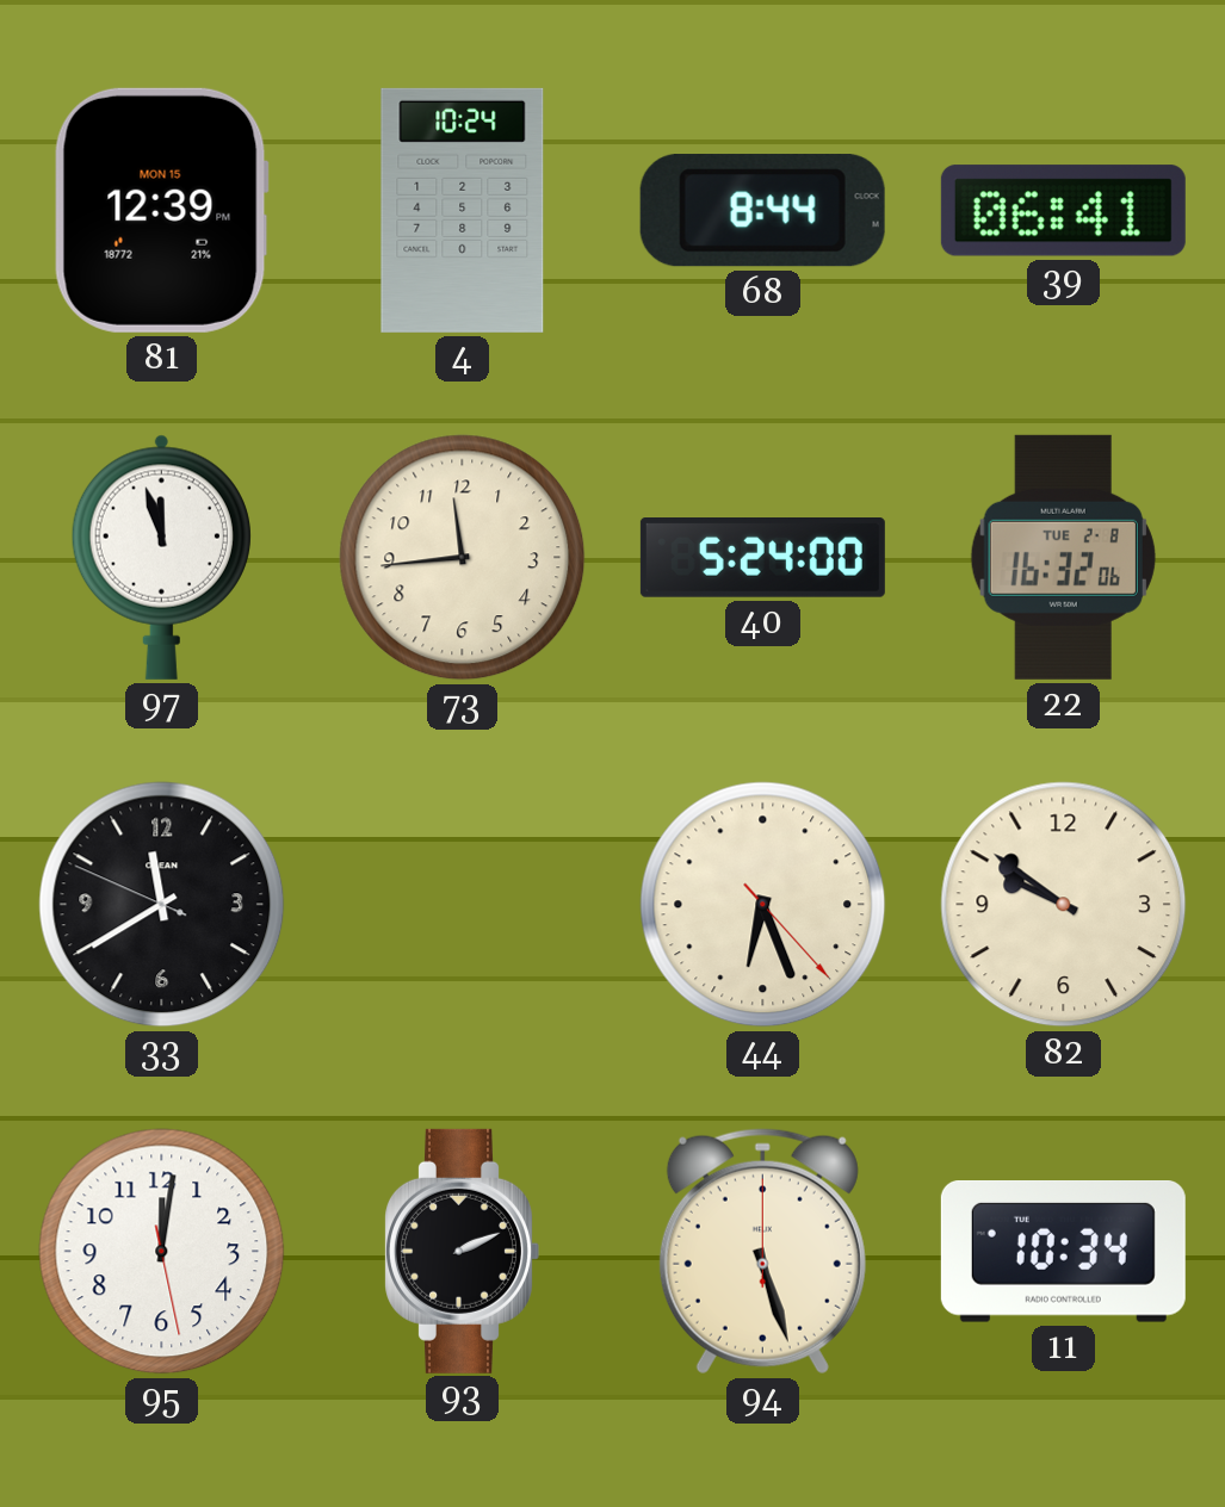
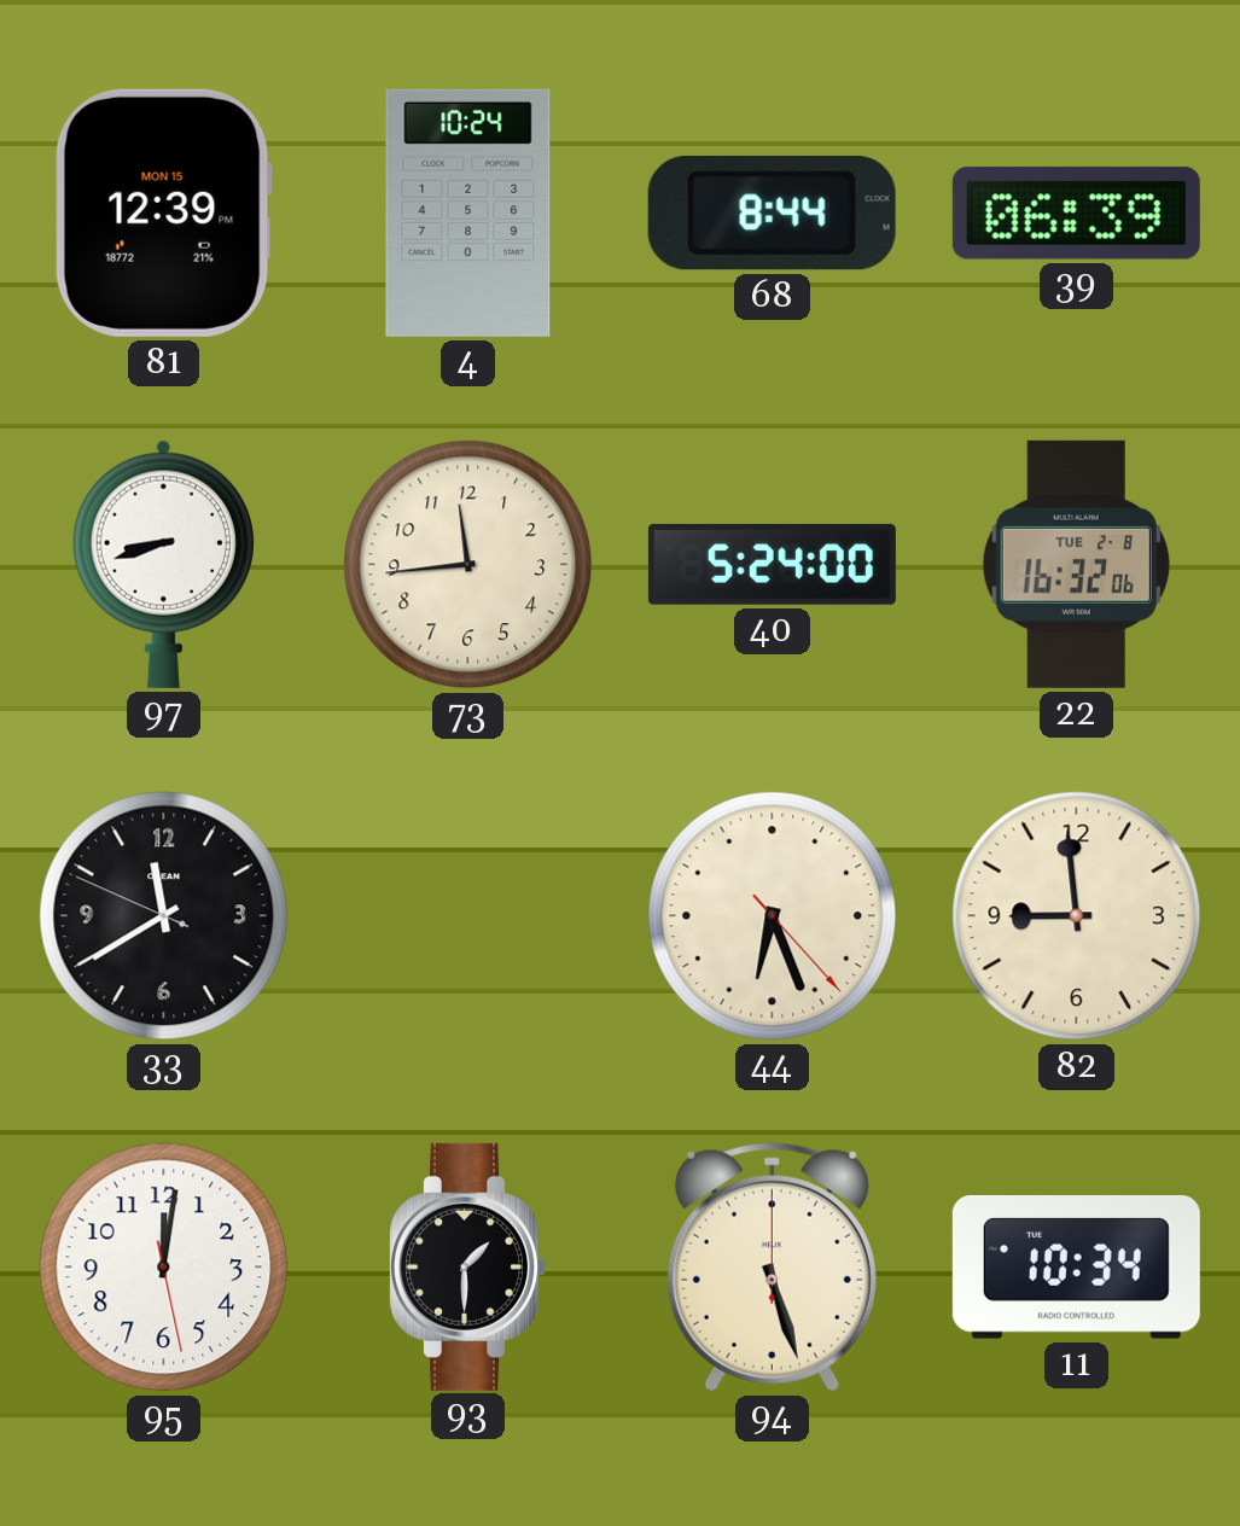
39: 06:41 -> 06:39
97: 11:57 -> 8:42
82: 9:51 -> 8:59
93: 2:11 -> 1:30
